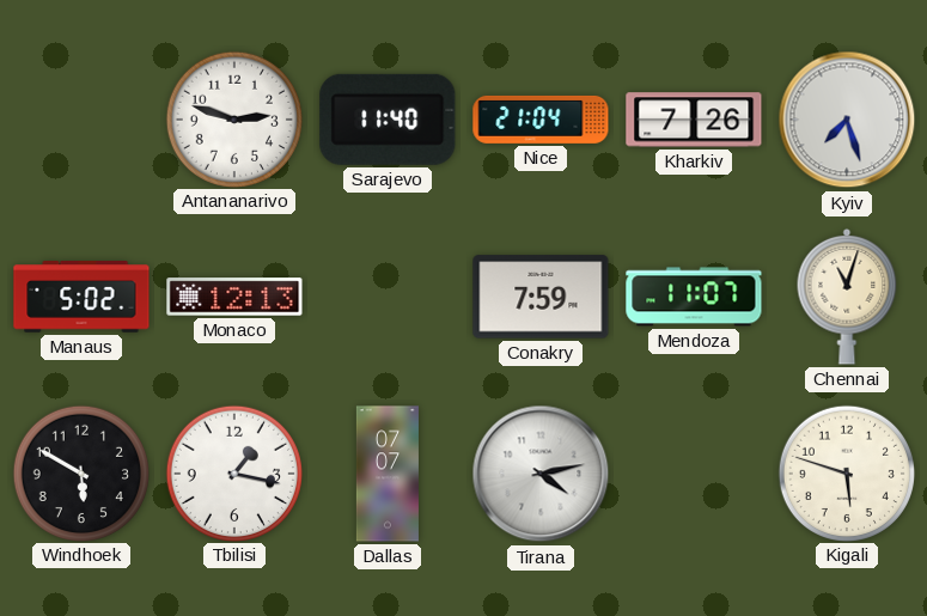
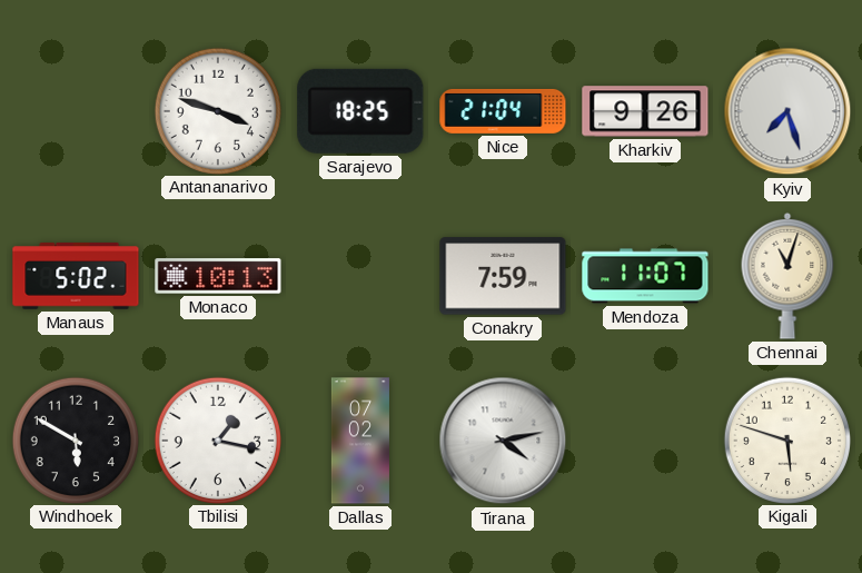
Antananarivo: 2:48 -> 3:48
Sarajevo: 11:40 -> 18:25
Kharkiv: 7:26 -> 9:26
Monaco: 12:13 -> 10:13
Dallas: 07:07 -> 07:02
